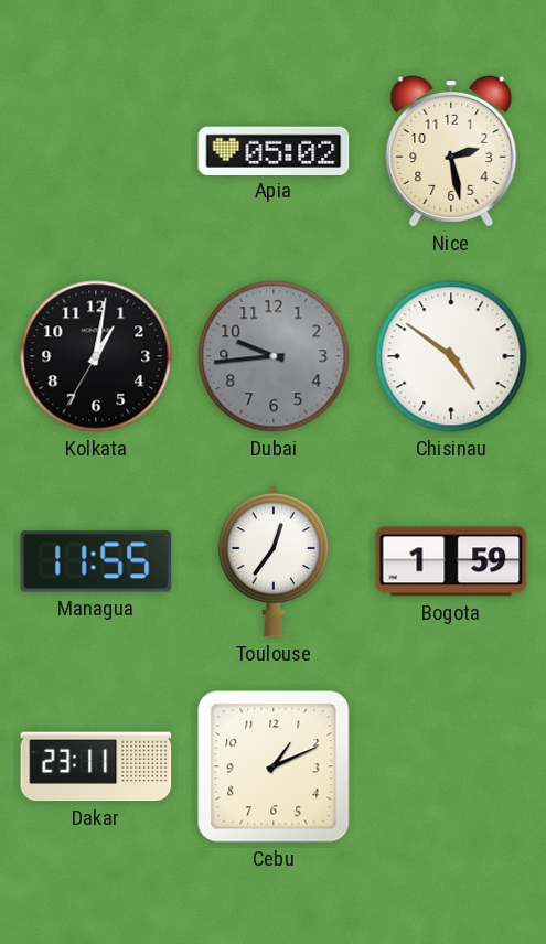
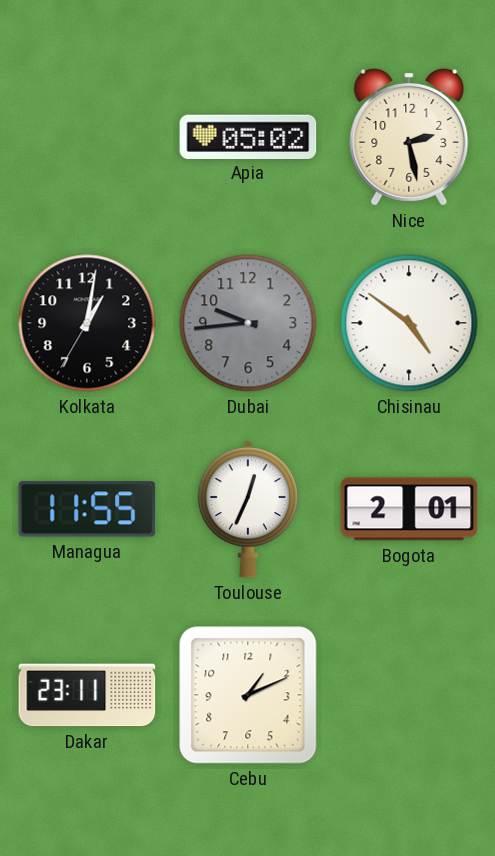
Toulouse: 12:36 -> 12:34
Bogota: 1:59 -> 2:01
